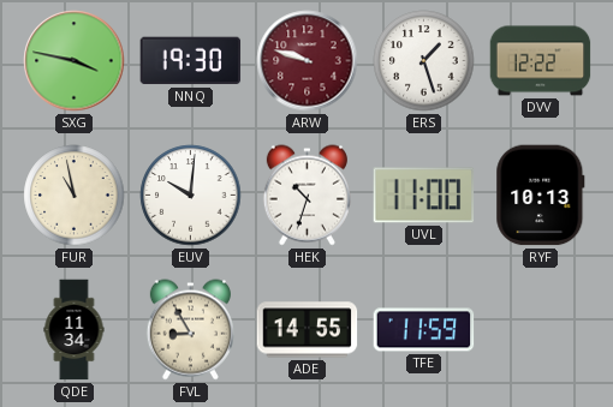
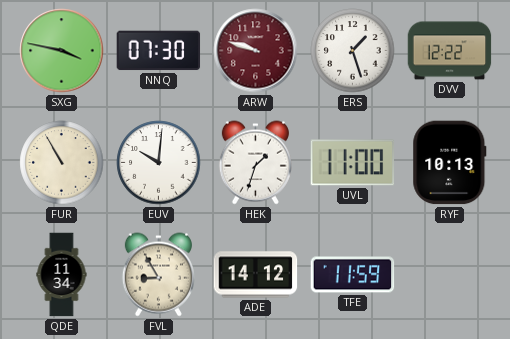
NNQ: 19:30 -> 07:30
FUR: 10:58 -> 10:55
HEK: 10:33 -> 1:33
ADE: 14:55 -> 14:12
